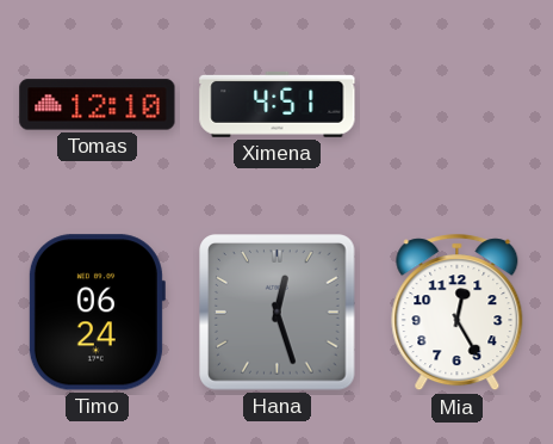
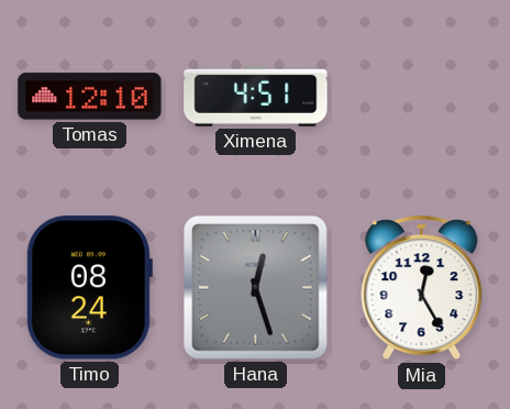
Timo: 06:24 -> 08:24
